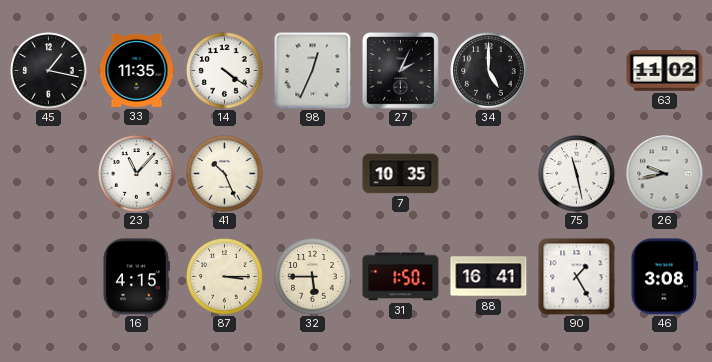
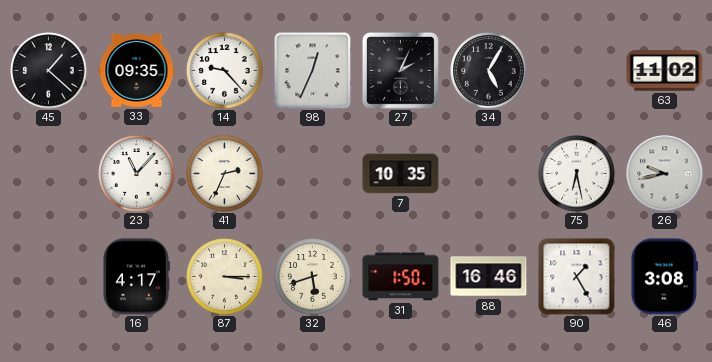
45: 1:17 -> 1:22
33: 11:35 -> 09:35
14: 4:21 -> 9:23
34: 5:00 -> 5:05
41: 10:26 -> 2:34
75: 11:28 -> 6:28
16: 4:15 -> 4:17
32: 5:45 -> 5:42
88: 16:41 -> 16:46
